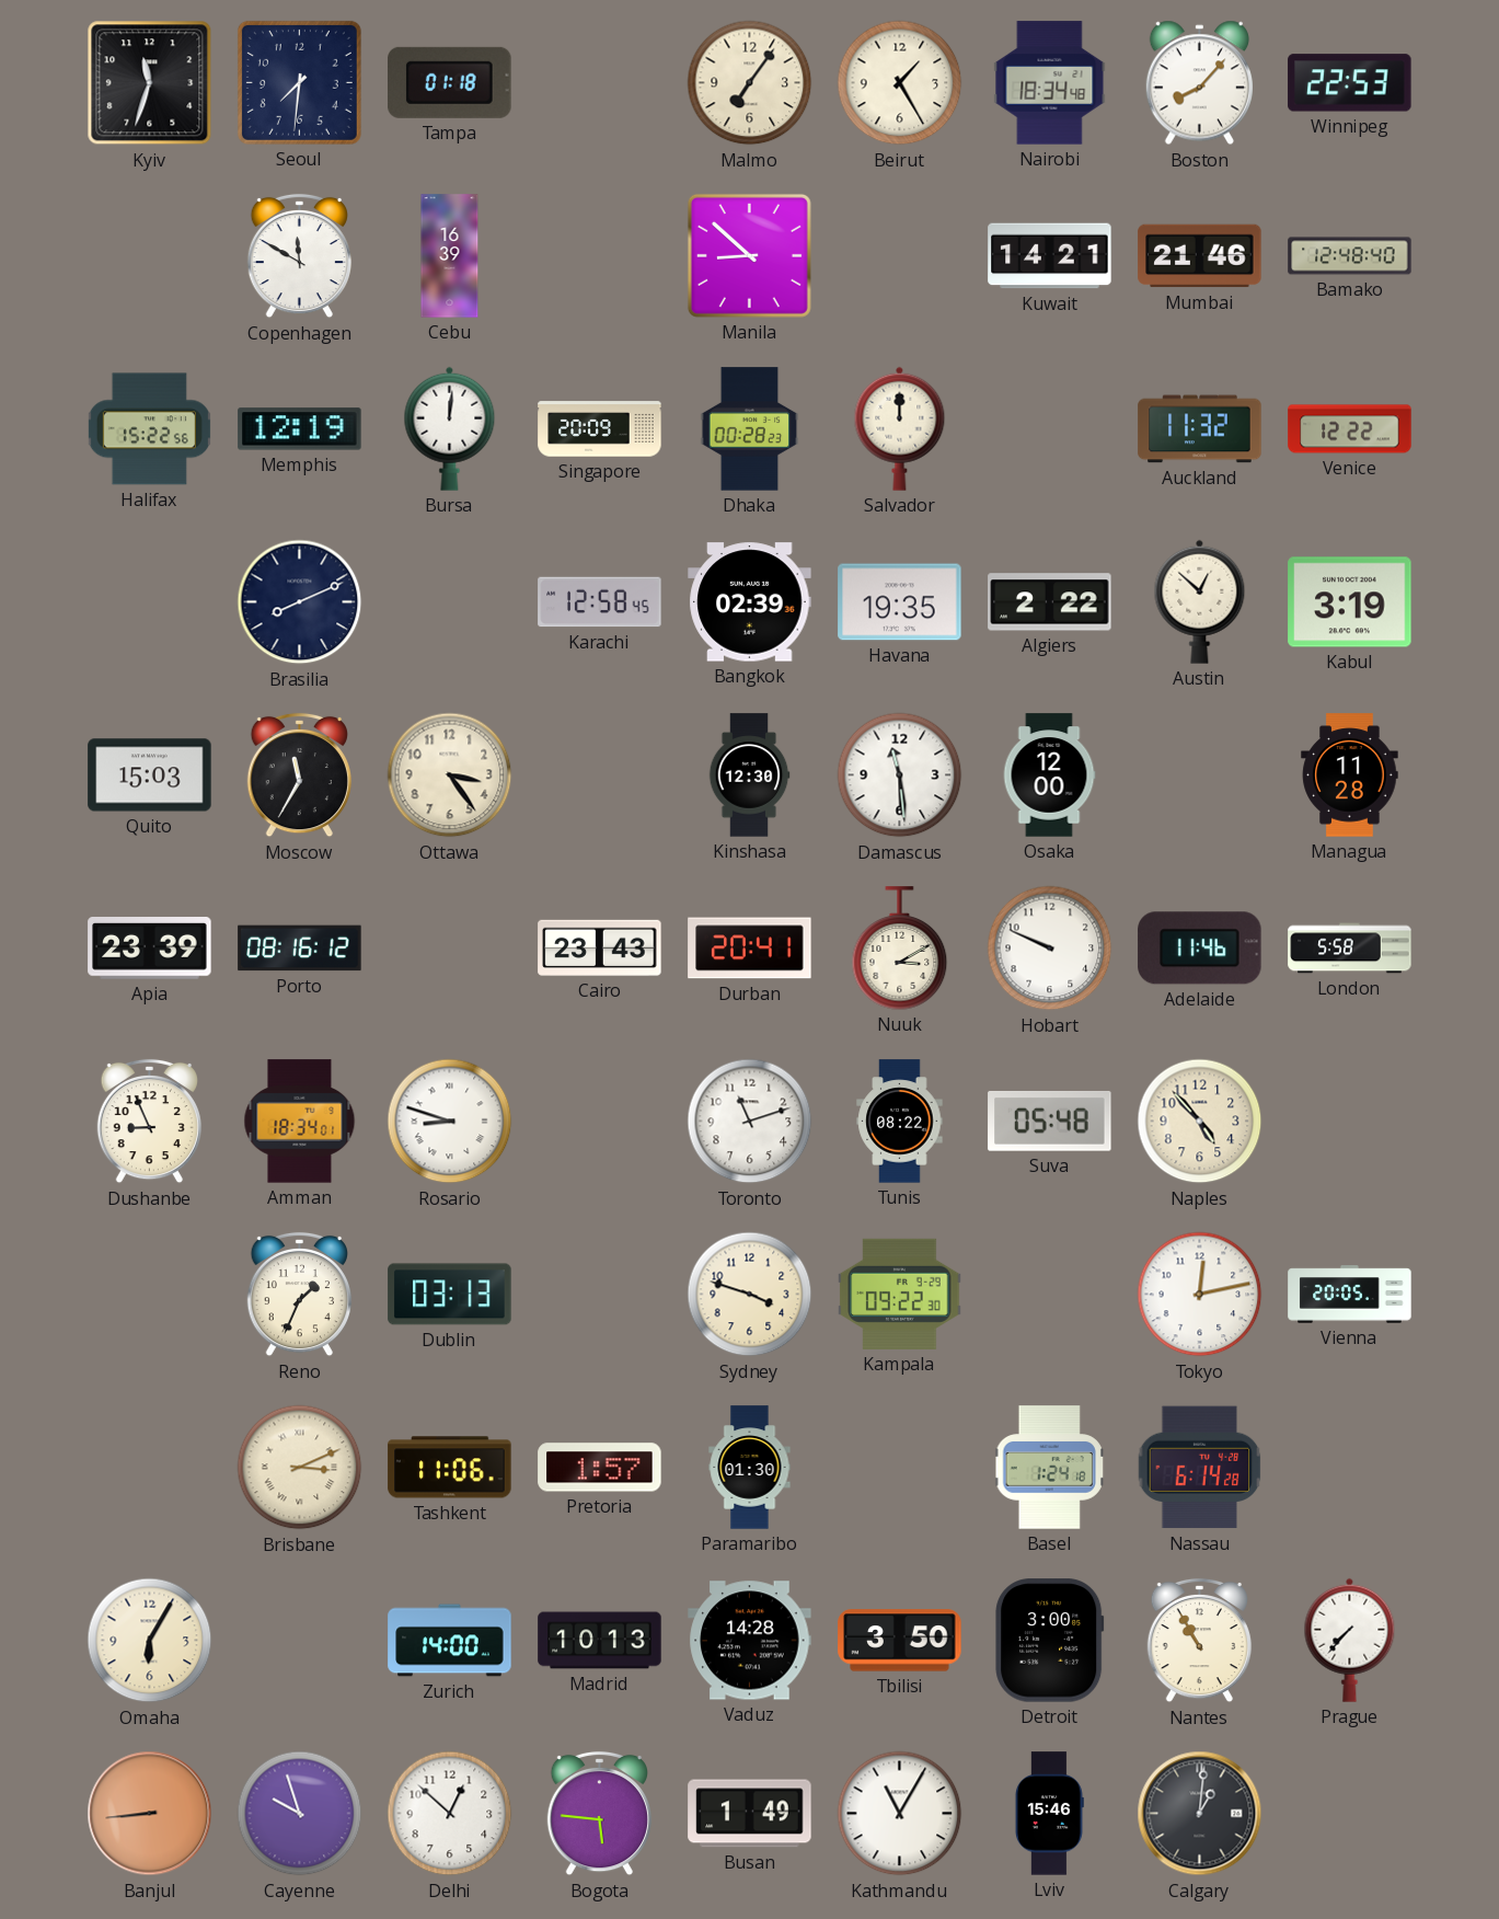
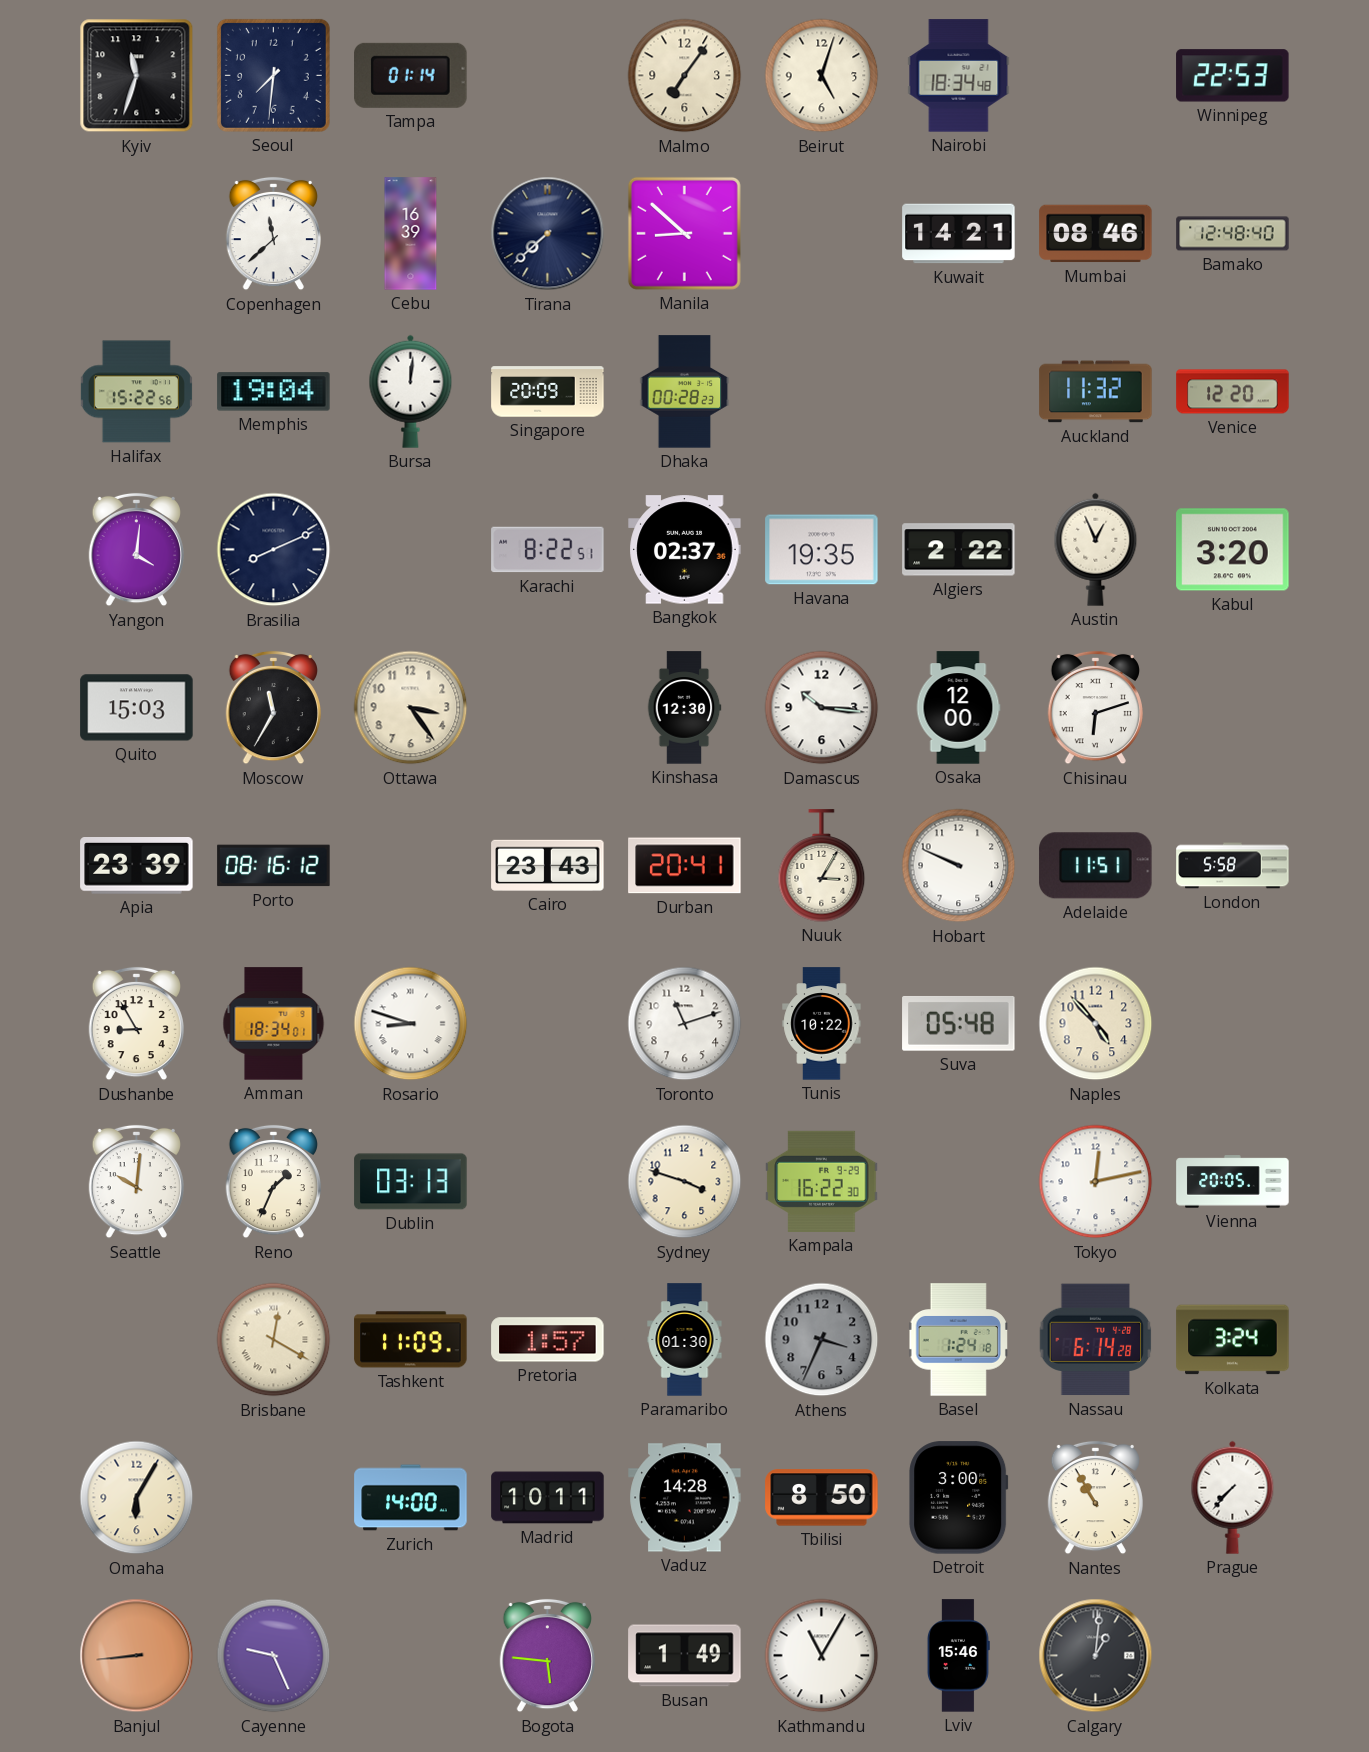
Tampa: 01:18 -> 01:14
Beirut: 1:25 -> 5:03
Boston: 8:07 -> none
Copenhagen: 11:50 -> 11:38
Tirana: none -> 7:38
Mumbai: 21:46 -> 08:46
Memphis: 12:19 -> 19:04
Salvador: 12:00 -> none
Venice: 12:22 -> 12:20
Yangon: none -> 4:01
Karachi: 12:58 -> 8:22
Bangkok: 02:39 -> 02:37
Austin: 12:52 -> 12:56
Kabul: 3:19 -> 3:20
Damascus: 11:29 -> 10:16
Chisinau: none -> 6:12
Managua: 11:28 -> none
Nuuk: 3:10 -> 3:05
Adelaide: 11:46 -> 11:51
Dushanbe: 8:56 -> 8:55
Tunis: 08:22 -> 10:22
Seattle: none -> 10:01
Kampala: 09:22 -> 16:22
Brisbane: 3:11 -> 12:20
Tashkent: 11:06 -> 11:09
Athens: none -> 3:34
Kolkata: none -> 3:24
Madrid: 10:13 -> 10:11
Tbilisi: 3:50 -> 8:50
Cayenne: 9:57 -> 9:26
Delhi: 12:52 -> none
